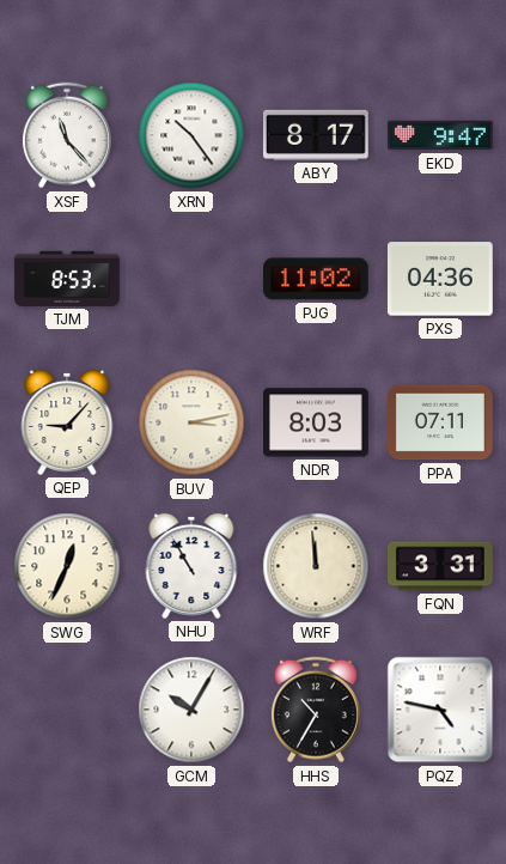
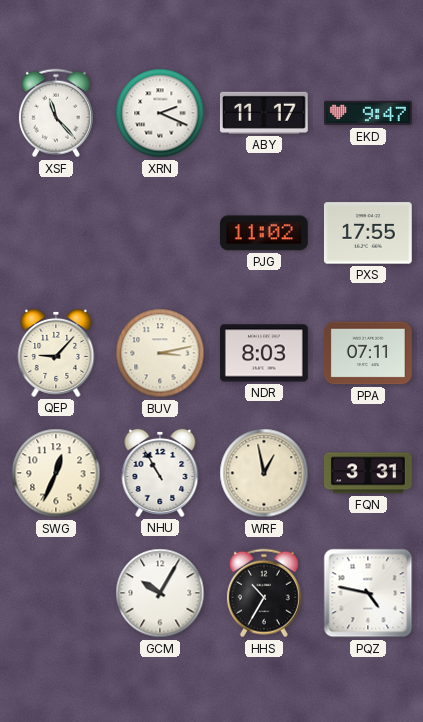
XRN: 10:24 -> 2:19
ABY: 8:17 -> 11:17
TJM: 8:53 -> none
PXS: 04:36 -> 17:55
WRF: 11:59 -> 12:58
